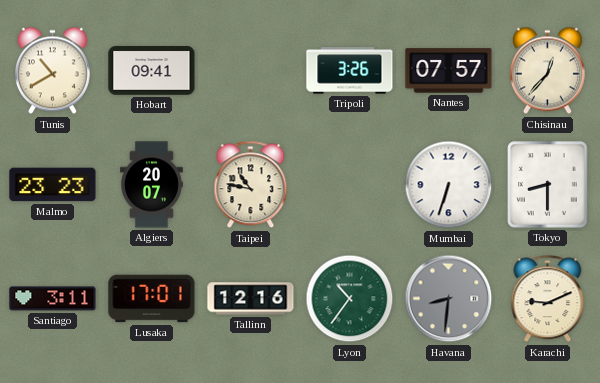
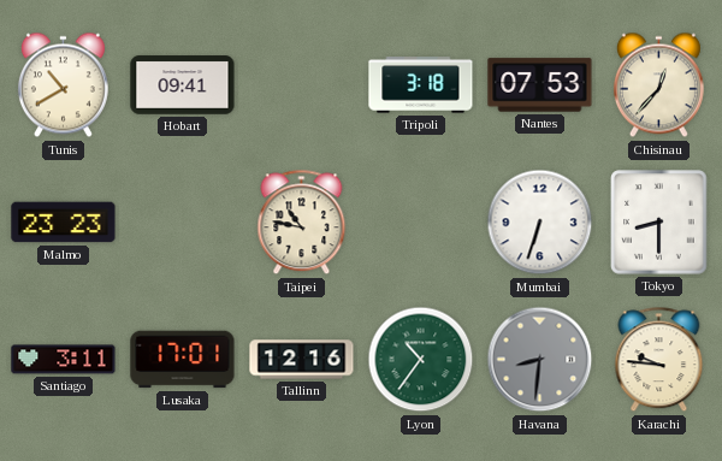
Tripoli: 3:26 -> 3:18
Nantes: 07:57 -> 07:53
Algiers: 20:07 -> none
Karachi: 9:11 -> 9:46
